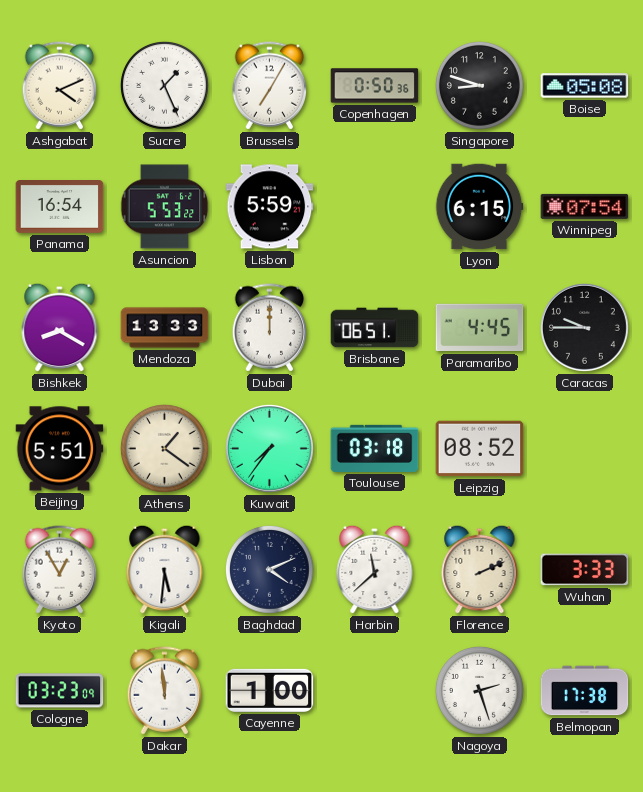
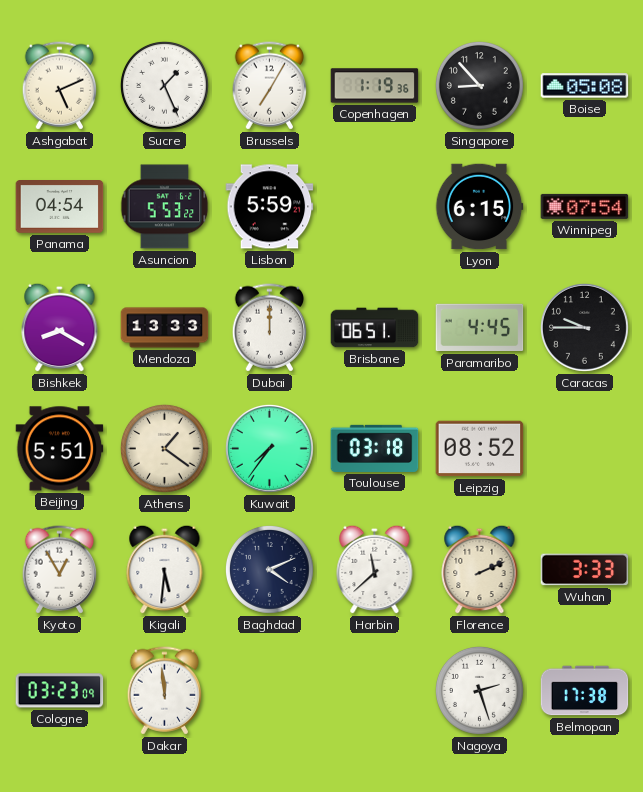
Ashgabat: 4:11 -> 5:11
Copenhagen: 0:50 -> 1:19
Singapore: 8:48 -> 8:53
Panama: 16:54 -> 04:54
Cayenne: 1:00 -> none
